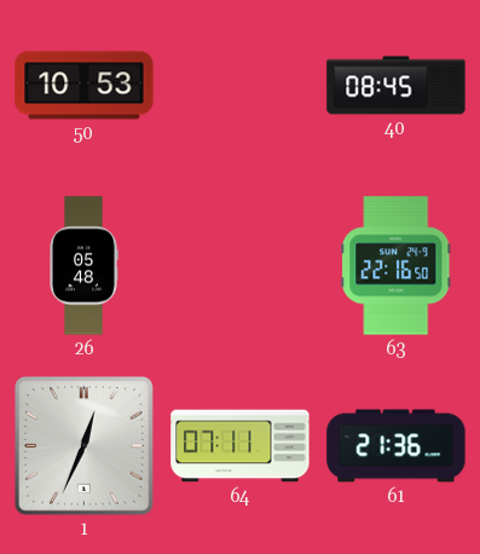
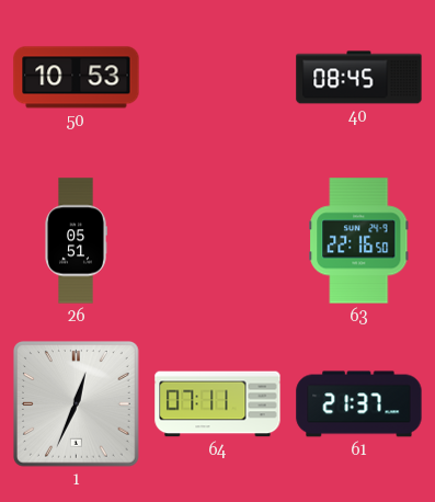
26: 05:48 -> 05:51
61: 21:36 -> 21:37
